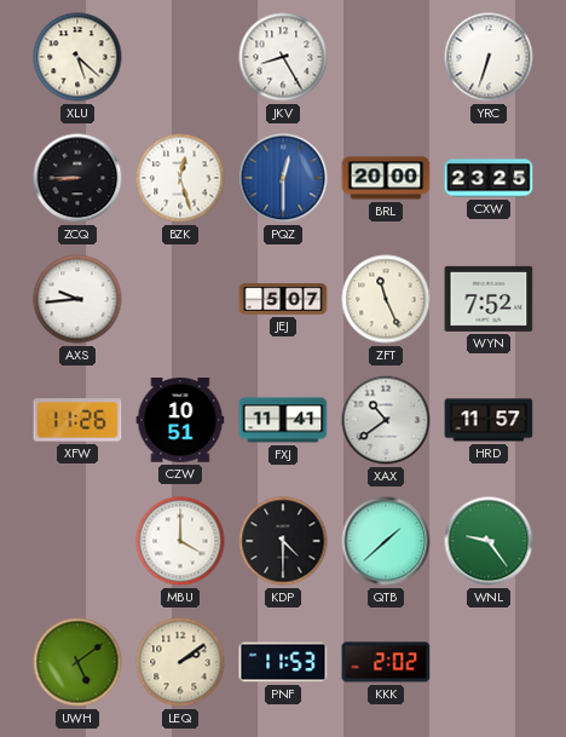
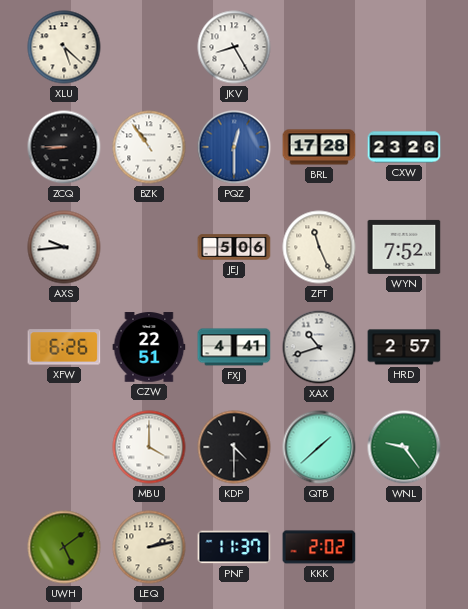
YRC: 6:33 -> none
BZK: 12:27 -> 10:54
BRL: 20:00 -> 17:28
CXW: 23:25 -> 23:26
JEJ: 5:07 -> 5:06
XFW: 11:26 -> 6:26
CZW: 10:51 -> 22:51
FXJ: 11:41 -> 4:41
XAX: 10:39 -> 10:42
HRD: 11:57 -> 2:57
LEQ: 2:09 -> 2:13
PNF: 11:53 -> 11:37
